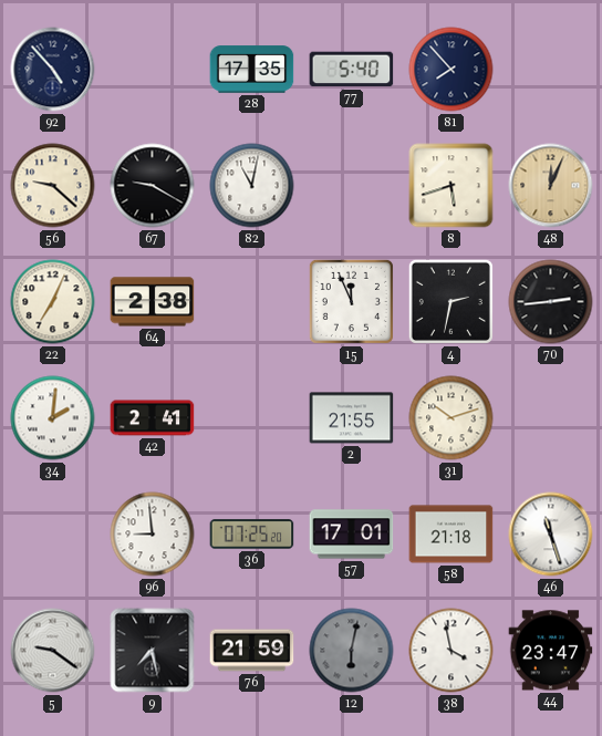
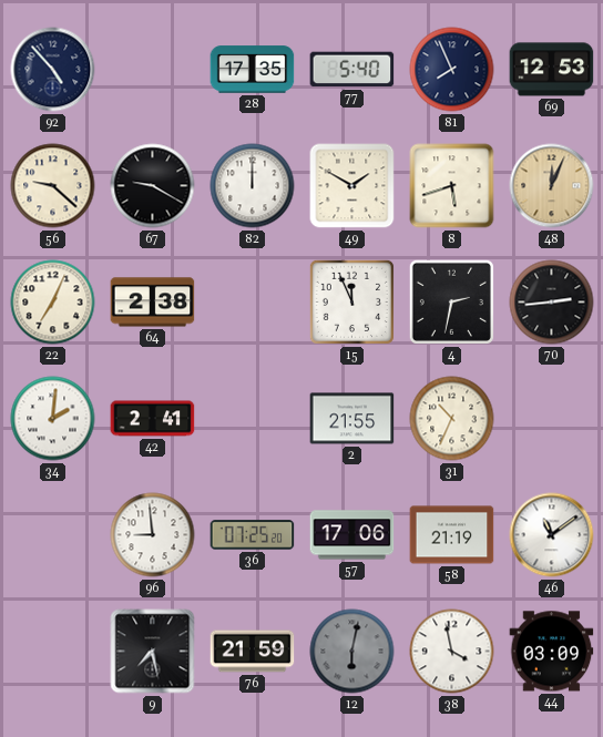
81: 7:53 -> 7:56
69: none -> 12:53
82: 11:02 -> 12:00
49: none -> 1:50
31: 10:12 -> 10:34
57: 17:01 -> 17:06
58: 21:18 -> 21:19
46: 11:27 -> 11:09
5: 9:21 -> none
44: 23:47 -> 03:09
